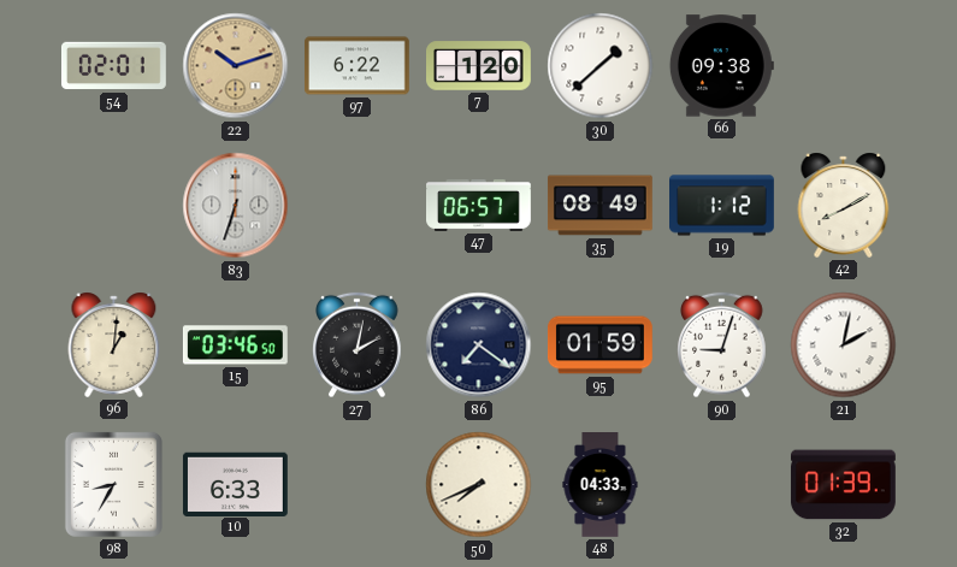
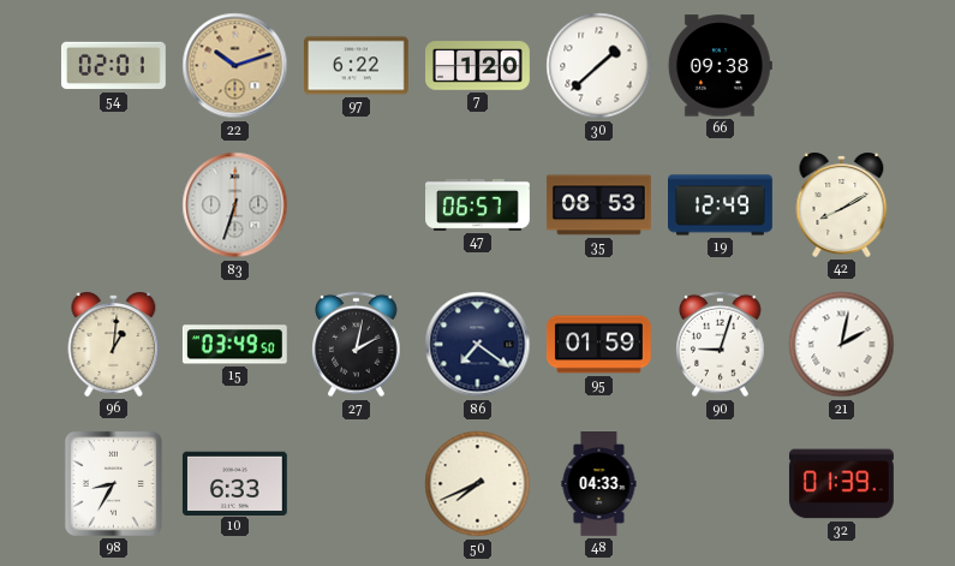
35: 08:49 -> 08:53
19: 1:12 -> 12:49
15: 03:46 -> 03:49
